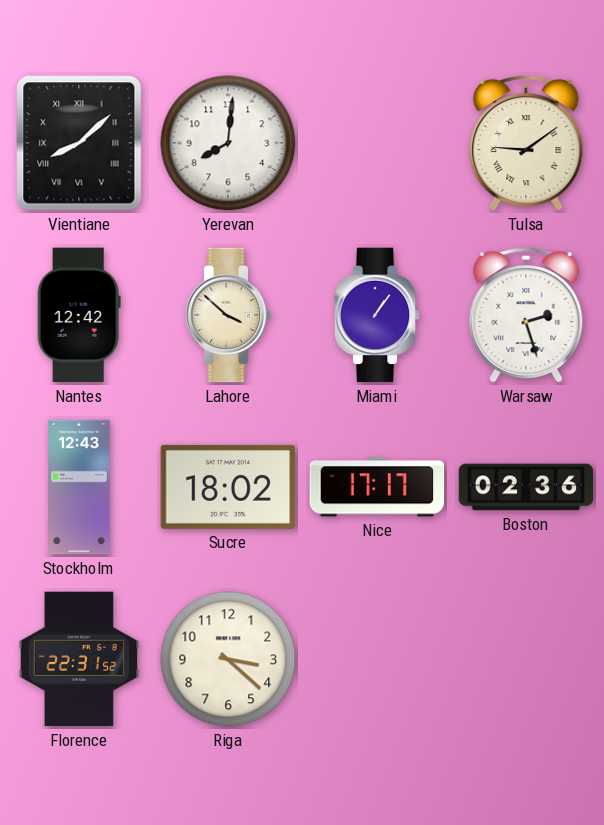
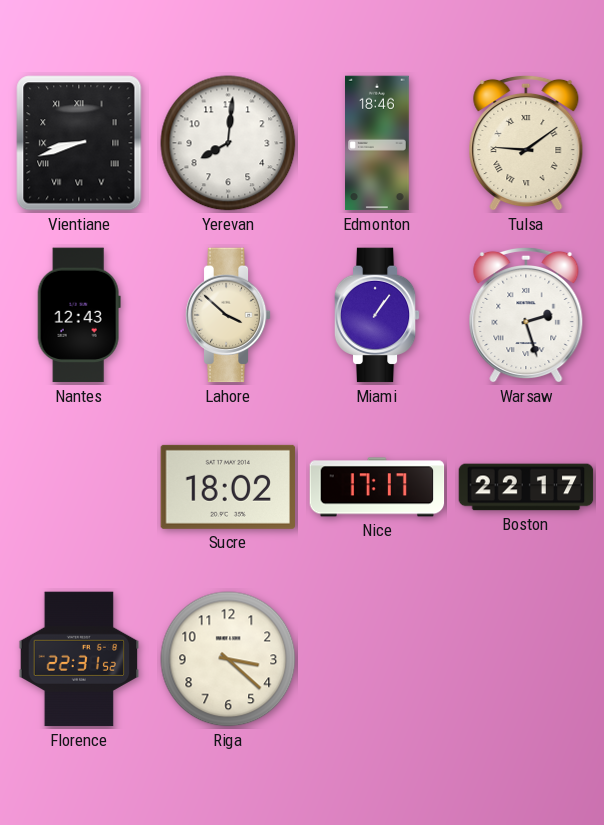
Vientiane: 8:08 -> 8:42
Edmonton: none -> 18:46
Nantes: 12:42 -> 12:43
Stockholm: 12:43 -> none
Boston: 02:36 -> 22:17
